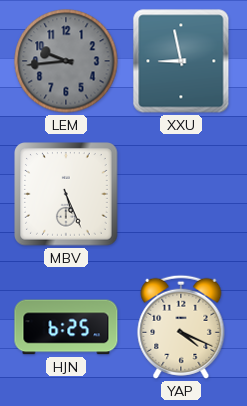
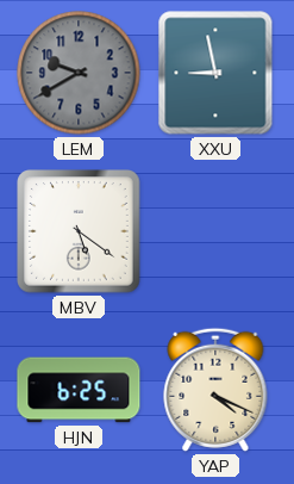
LEM: 9:44 -> 9:40
MBV: 5:26 -> 5:21
